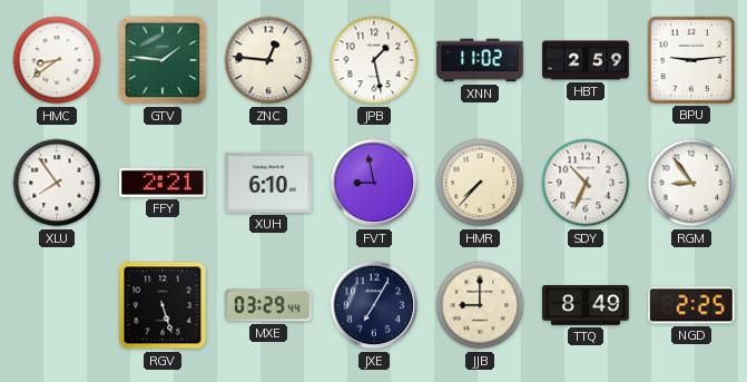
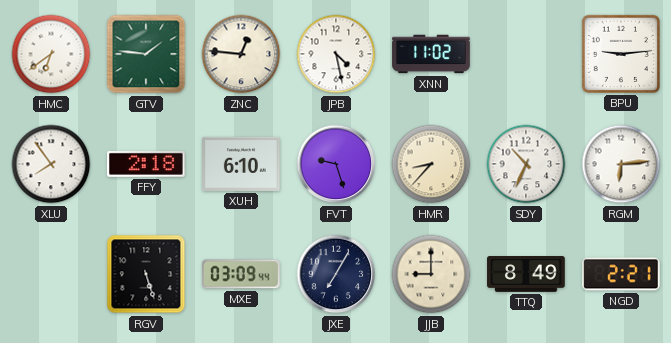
HMC: 8:39 -> 6:39
JPB: 1:28 -> 4:28
HBT: 2:59 -> none
FFY: 2:21 -> 2:18
FVT: 8:58 -> 9:27
HMR: 7:37 -> 8:37
RGM: 8:54 -> 6:14
MXE: 03:29 -> 03:09
NGD: 2:25 -> 2:21
